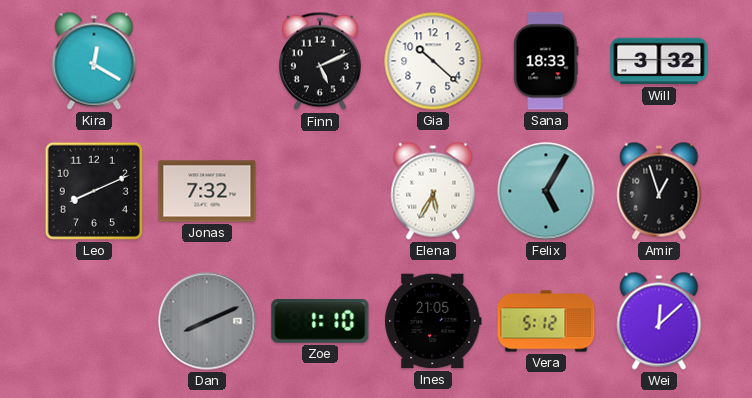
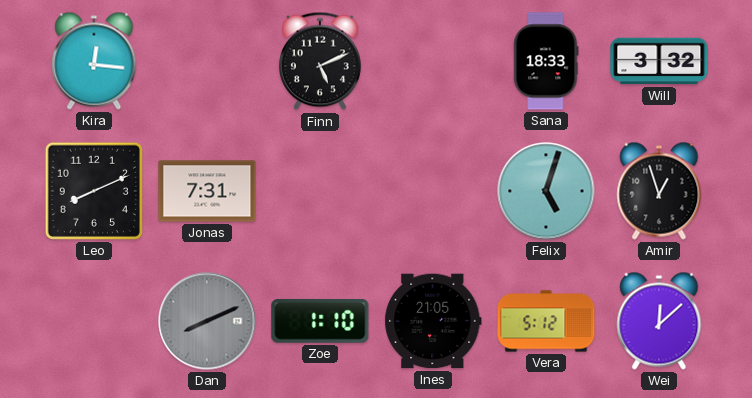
Kira: 12:20 -> 12:16
Gia: 10:22 -> none
Jonas: 7:32 -> 7:31
Elena: 5:35 -> none
Felix: 5:05 -> 5:03
